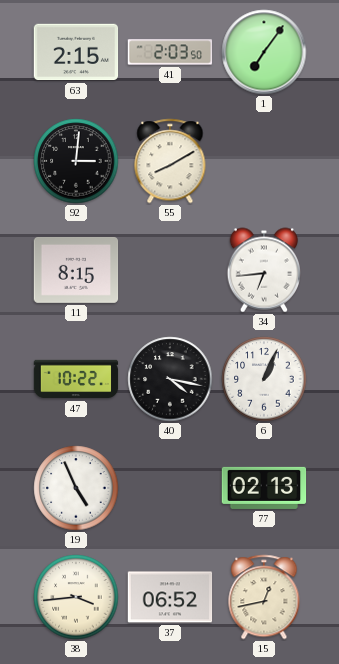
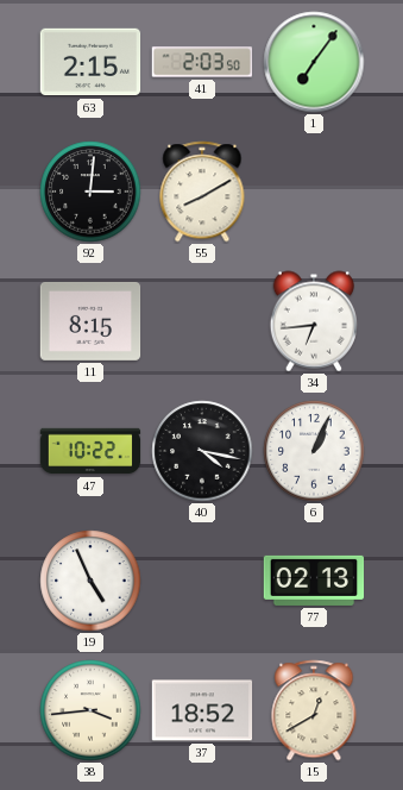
37: 06:52 -> 18:52
15: 12:43 -> 12:40
